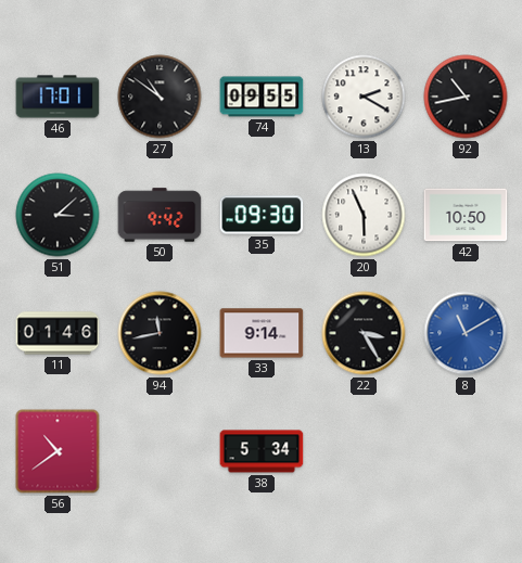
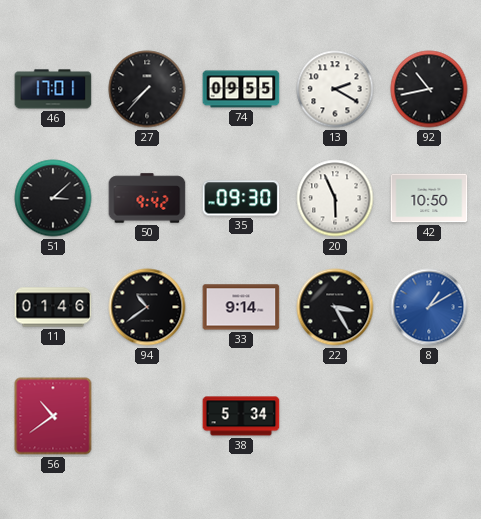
27: 10:51 -> 7:37
94: 11:43 -> 10:39
8: 11:10 -> 1:10
